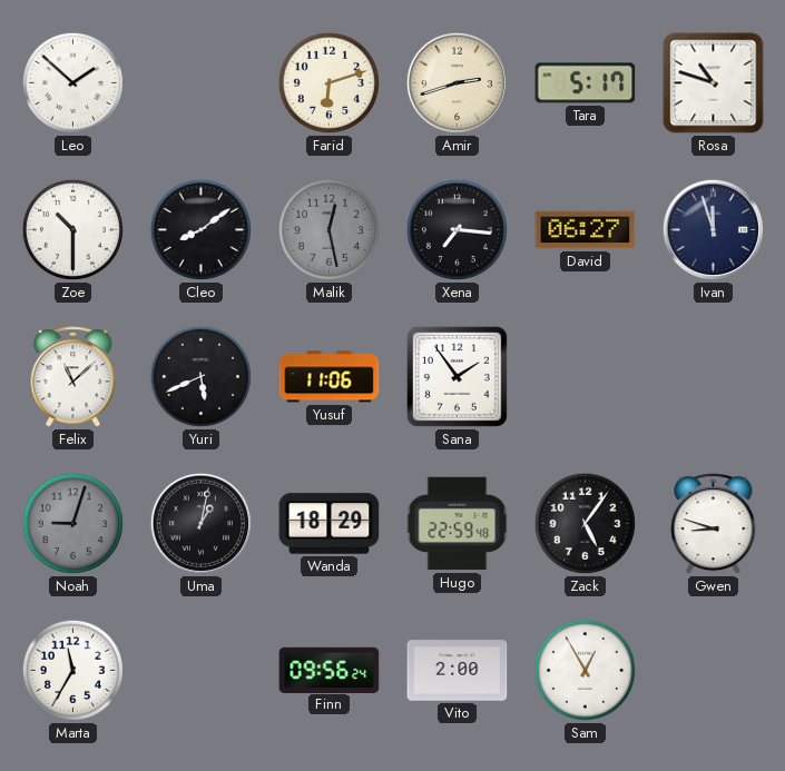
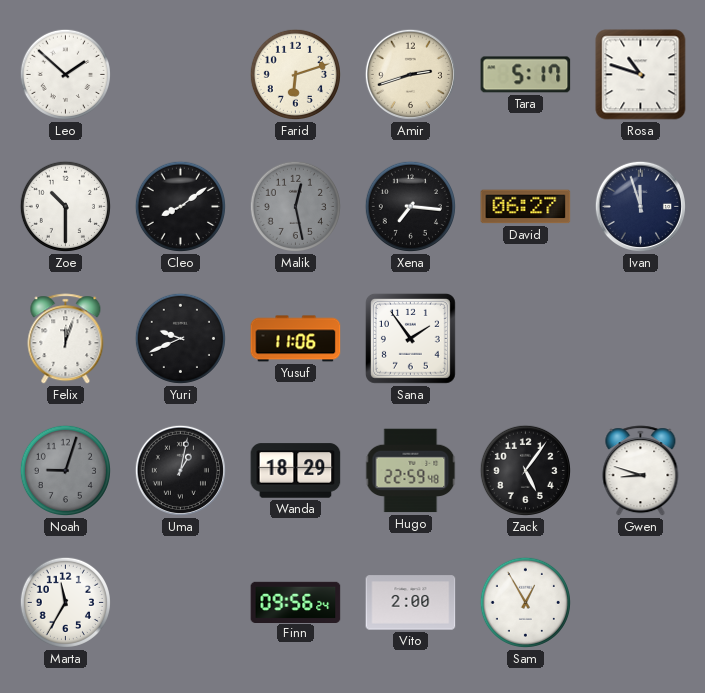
Felix: 11:08 -> 12:03
Yuri: 5:41 -> 9:41
